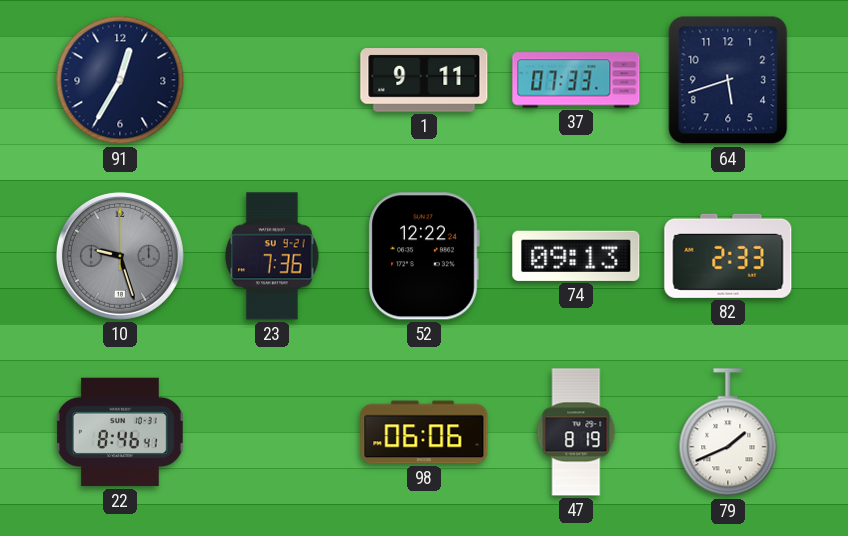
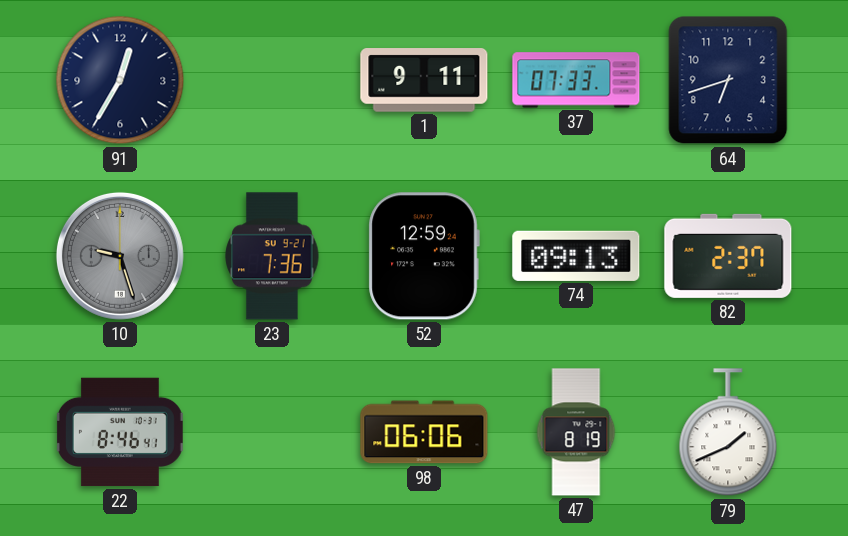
64: 5:42 -> 6:42
52: 12:22 -> 12:59
82: 2:33 -> 2:37
